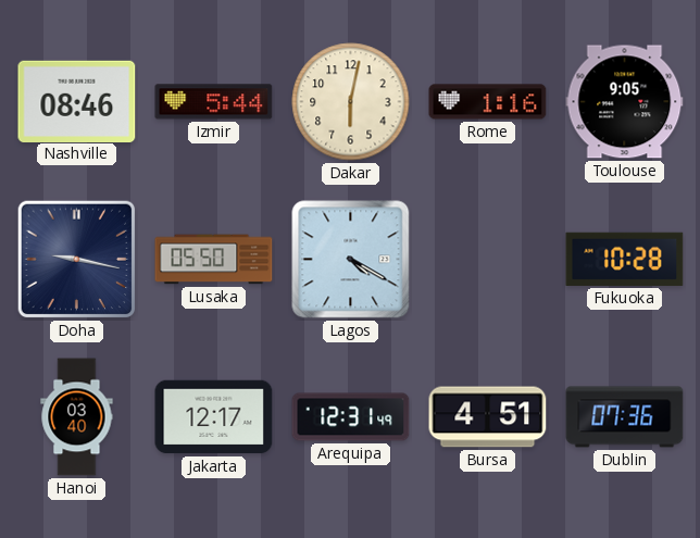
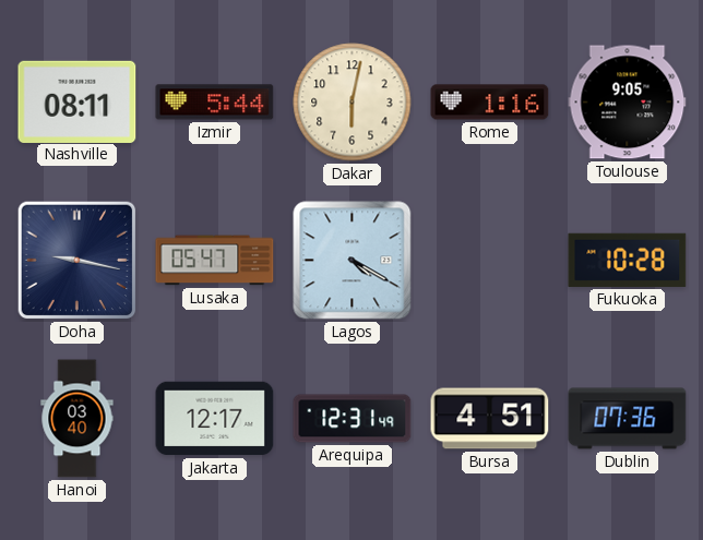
Nashville: 08:46 -> 08:11
Lusaka: 05:50 -> 05:47
